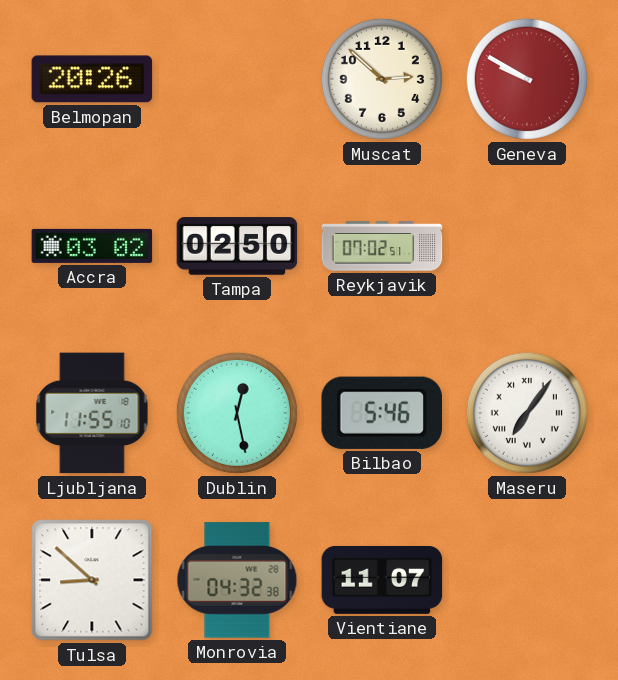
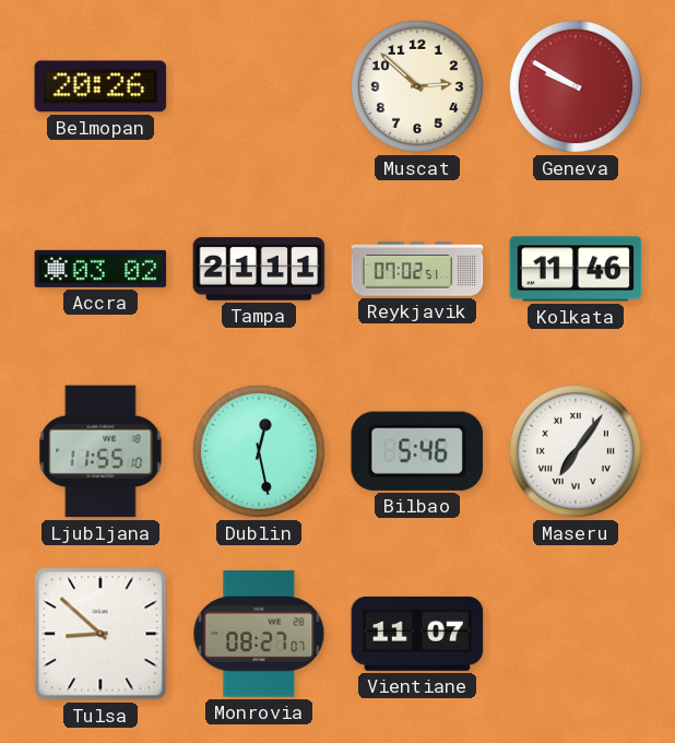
Tampa: 02:50 -> 21:11
Kolkata: none -> 11:46
Monrovia: 04:32 -> 08:27
